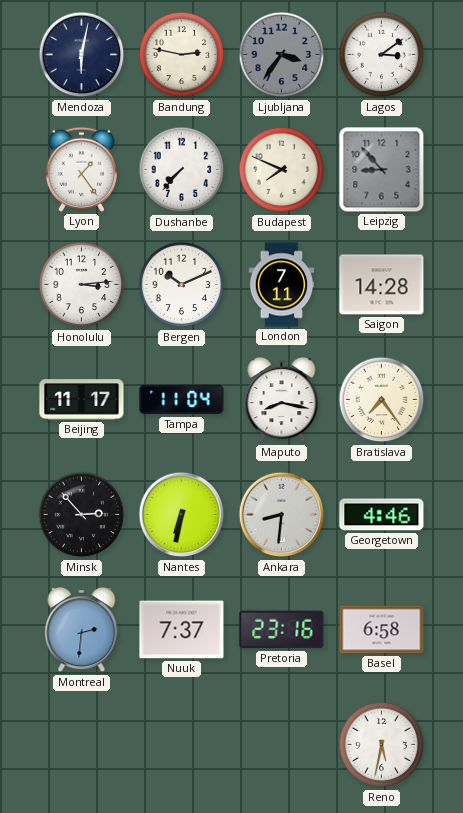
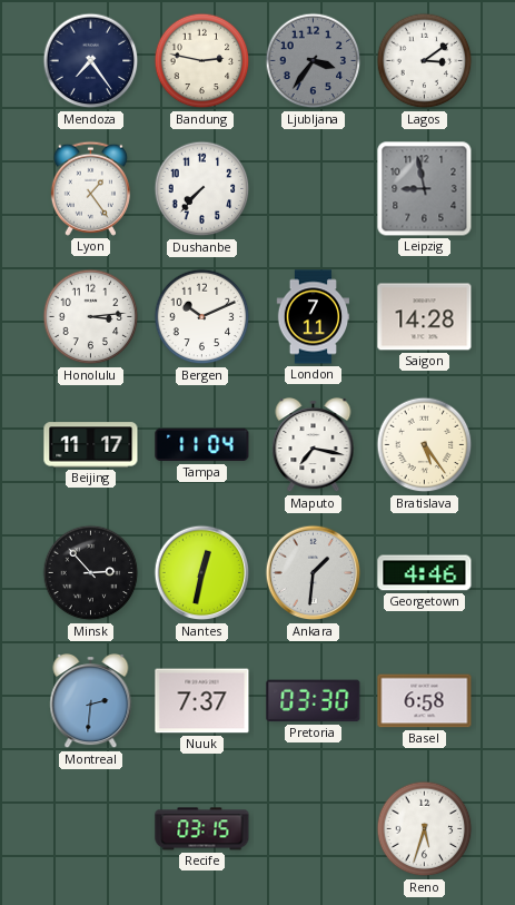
Mendoza: 6:02 -> 7:24
Budapest: 7:49 -> none
Leipzig: 8:53 -> 8:58
Maputo: 8:17 -> 7:17
Bratislava: 7:24 -> 5:24
Nantes: 6:32 -> 12:32
Ankara: 8:31 -> 1:31
Pretoria: 23:16 -> 03:30
Recife: none -> 03:15
Reno: 5:32 -> 5:33
